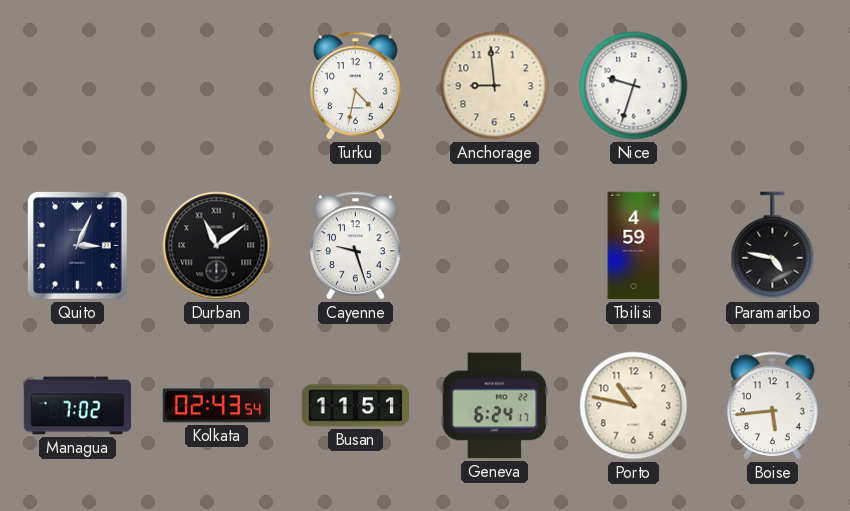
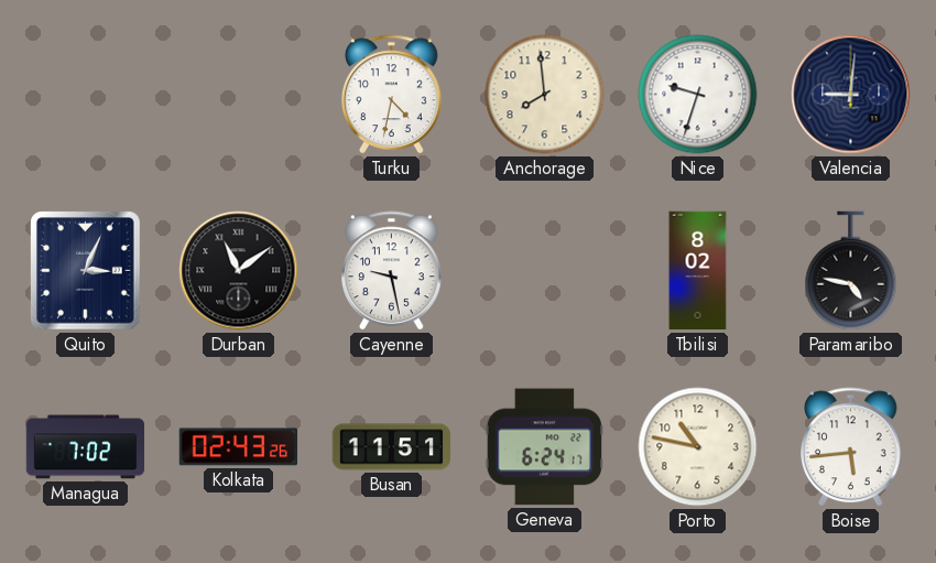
Anchorage: 8:59 -> 7:59
Valencia: none -> 9:01
Cayenne: 9:27 -> 9:28
Tbilisi: 4:59 -> 8:02
Kolkata: 02:43:54 -> 02:43:26
